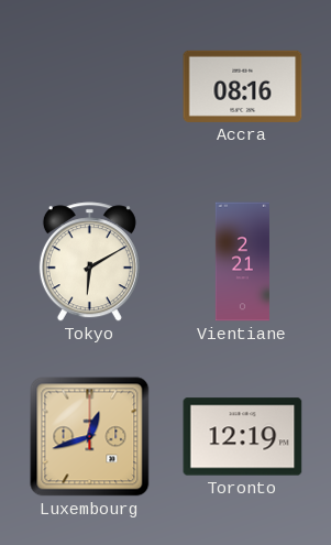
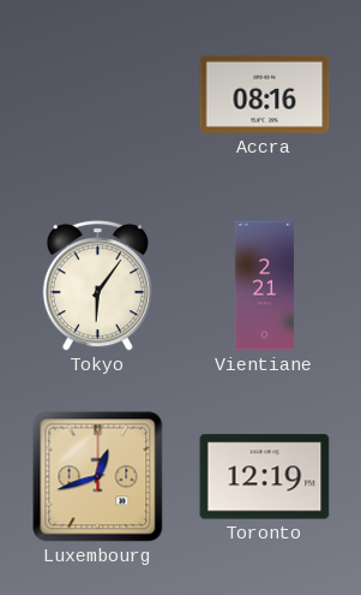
Tokyo: 6:10 -> 6:06
